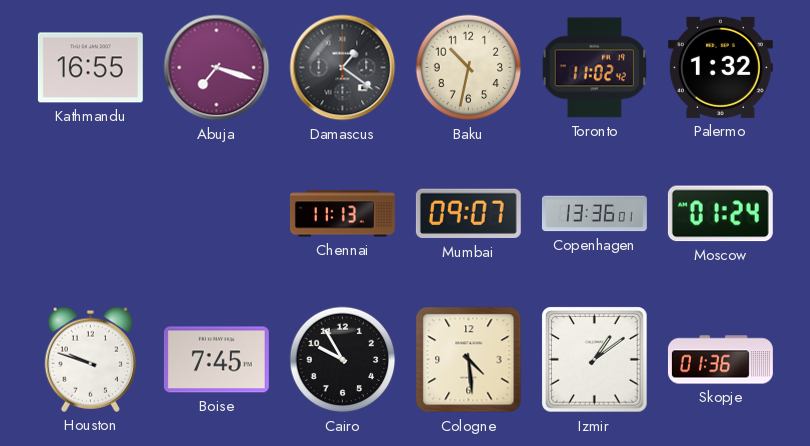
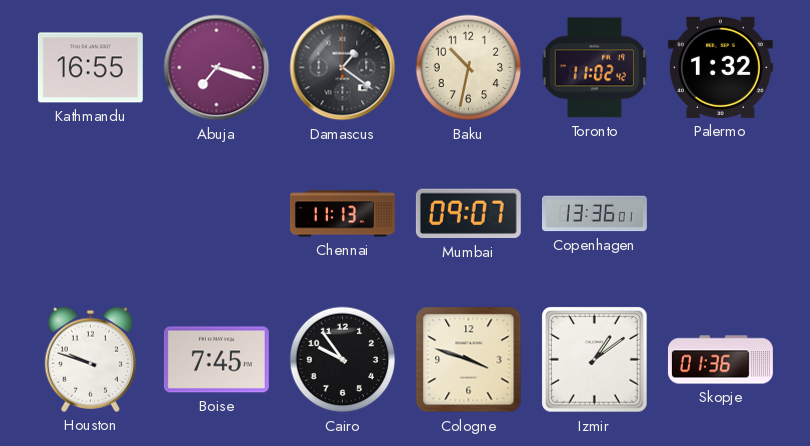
Moscow: 01:24 -> none
Cairo: 9:55 -> 9:54
Cologne: 4:29 -> 3:48
